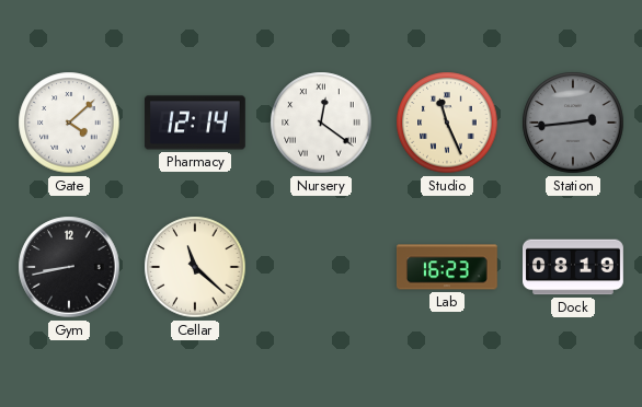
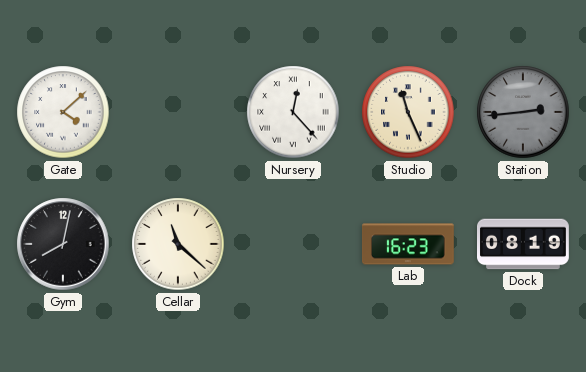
Pharmacy: 12:14 -> none
Nursery: 12:21 -> 12:23
Gym: 8:43 -> 8:02
